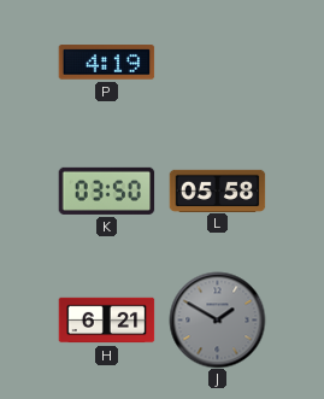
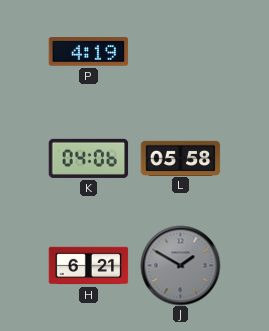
K: 03:50 -> 04:06
